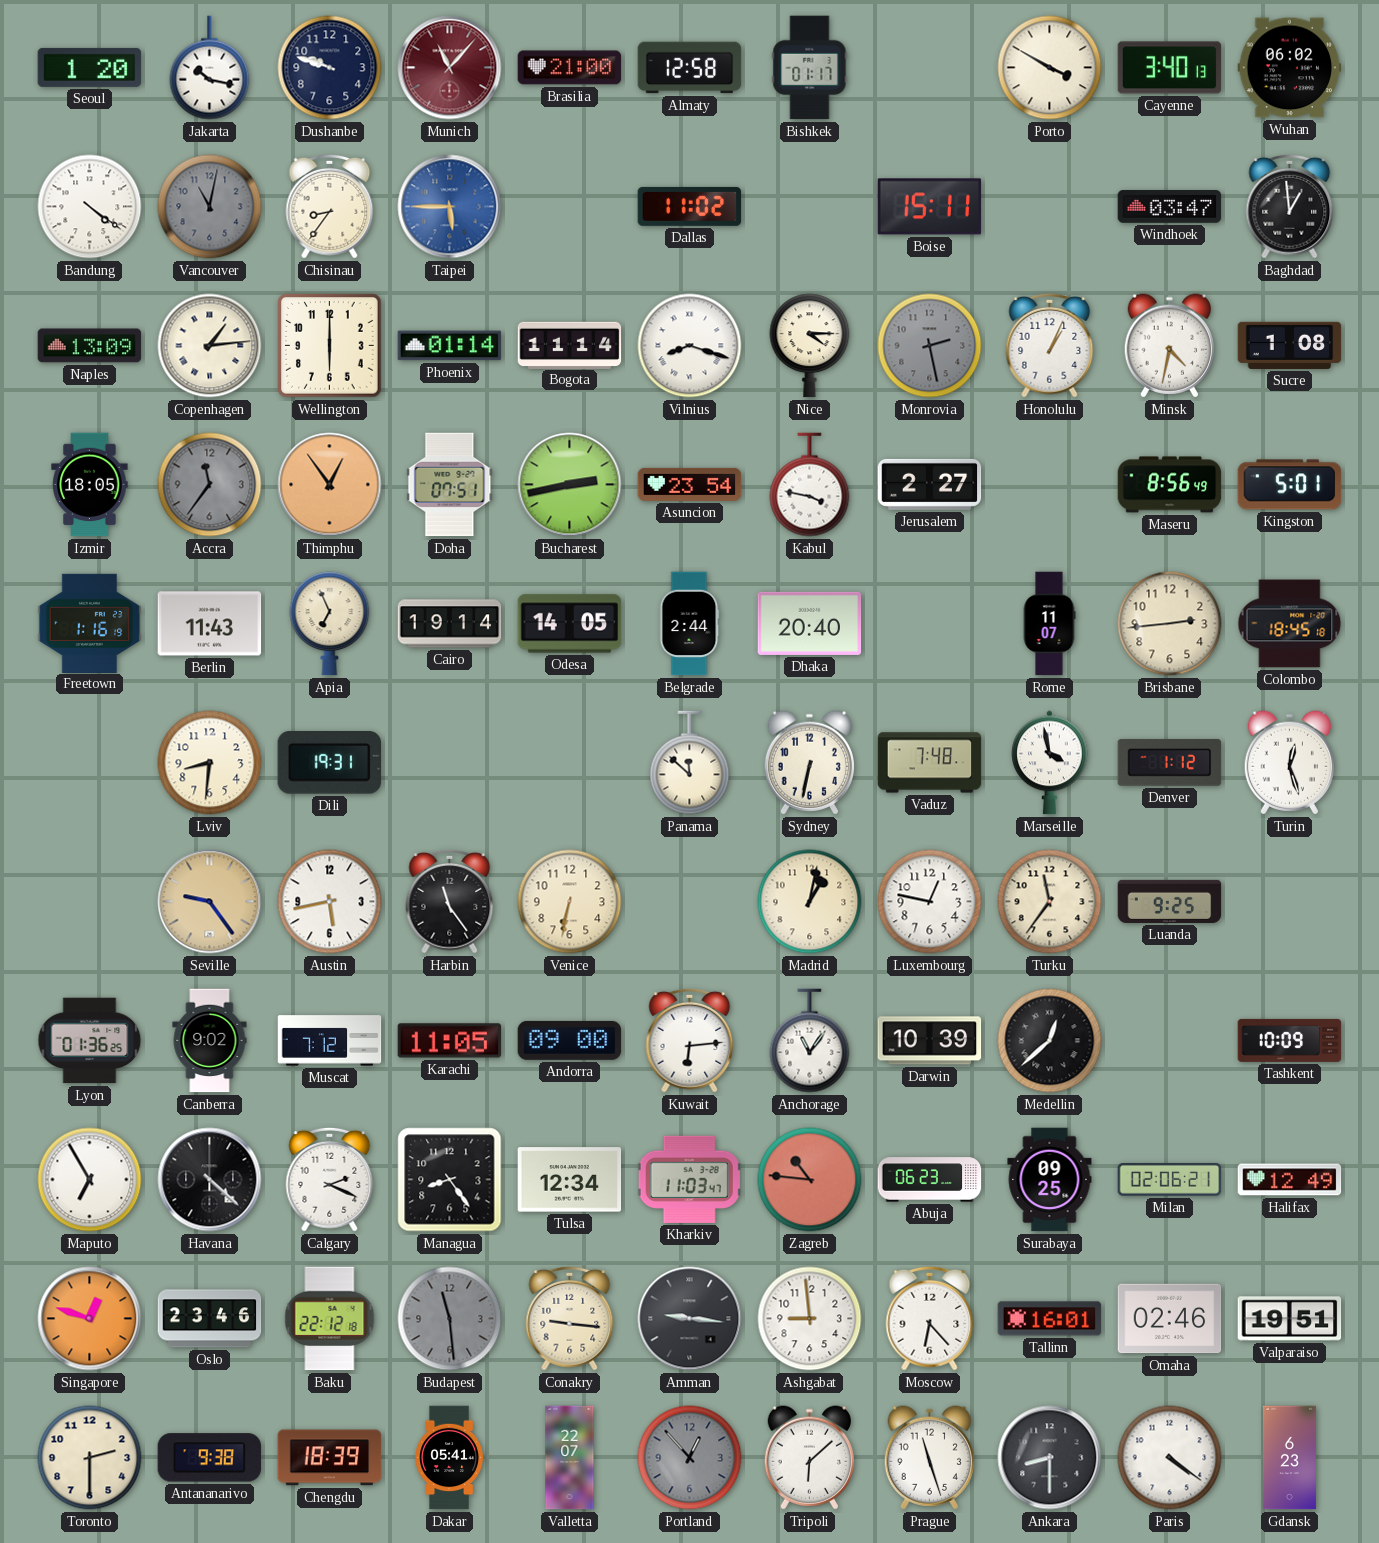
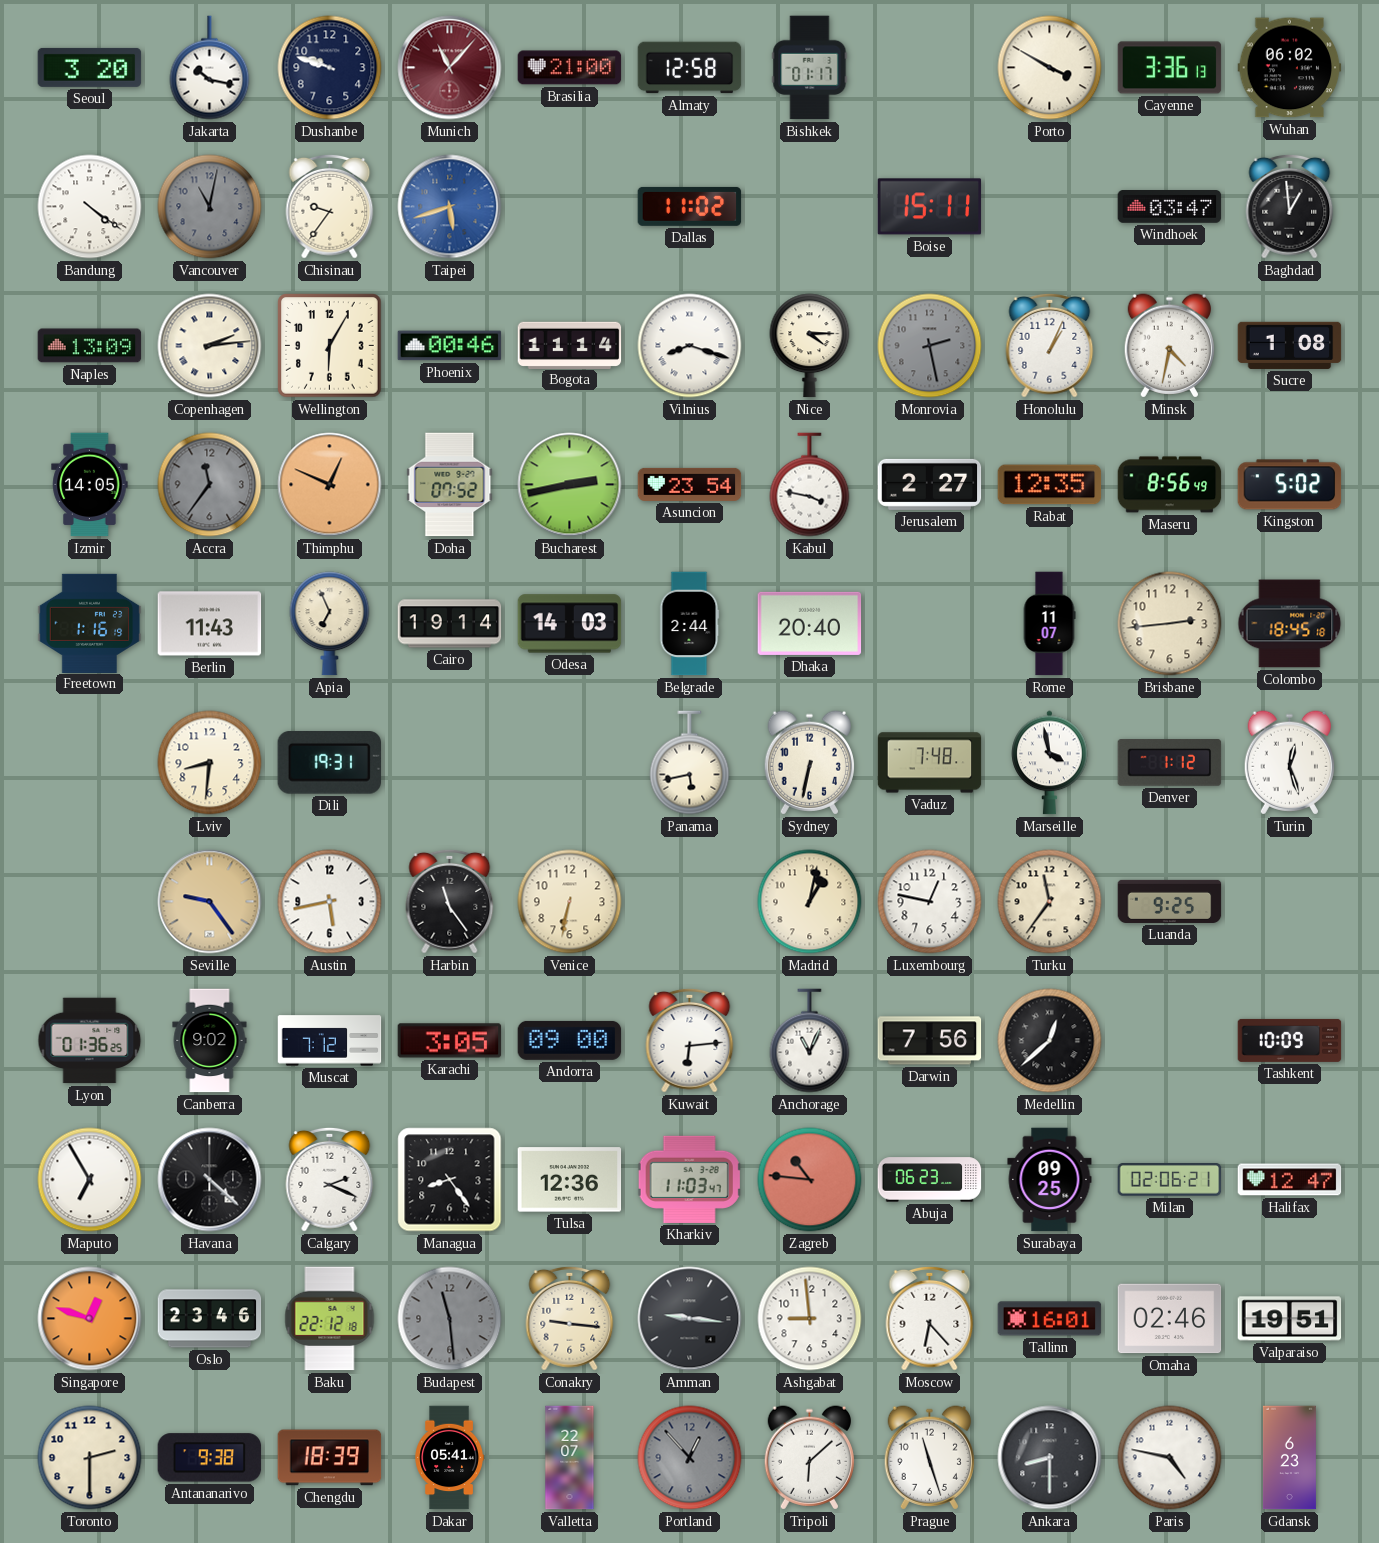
Seoul: 1:20 -> 3:20
Cayenne: 3:40 -> 3:36
Chisinau: 8:36 -> 9:36
Taipei: 5:45 -> 5:42
Copenhagen: 1:14 -> 2:14
Wellington: 6:00 -> 6:05
Phoenix: 01:14 -> 00:46
Izmir: 18:05 -> 14:05
Thimphu: 12:54 -> 12:49
Doha: 07:51 -> 07:52
Rabat: none -> 12:35
Kingston: 5:01 -> 5:02
Odesa: 14:05 -> 14:03
Panama: 11:52 -> 5:43
Karachi: 11:05 -> 3:05
Anchorage: 11:06 -> 11:04
Darwin: 10:39 -> 7:56
Tulsa: 12:34 -> 12:36
Halifax: 12:49 -> 12:47
Paris: 4:21 -> 4:47
